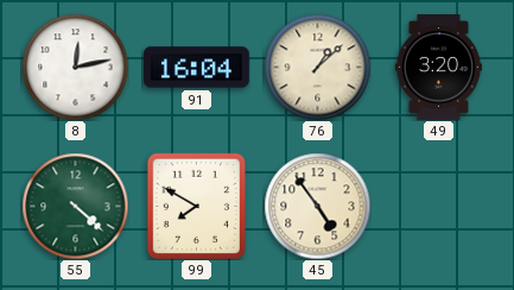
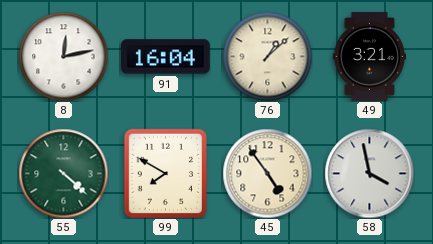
49: 3:20 -> 3:21
58: none -> 3:58
